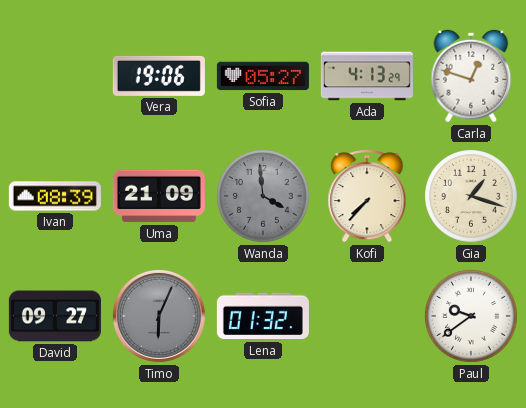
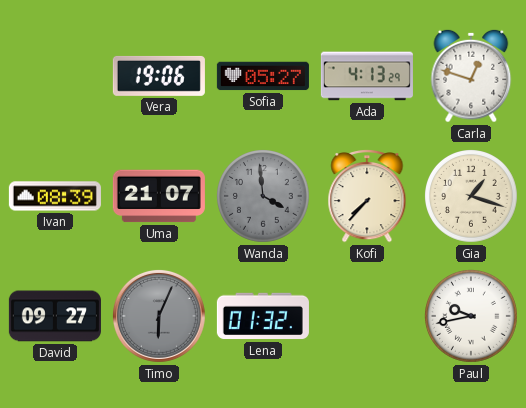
Uma: 21:09 -> 21:07
Paul: 9:39 -> 9:43
